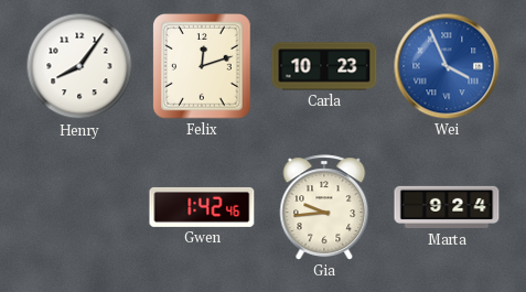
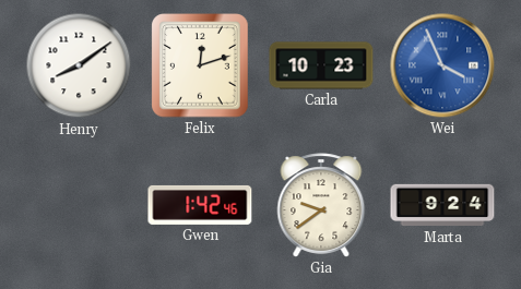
Henry: 8:06 -> 8:09
Gia: 9:44 -> 9:39
